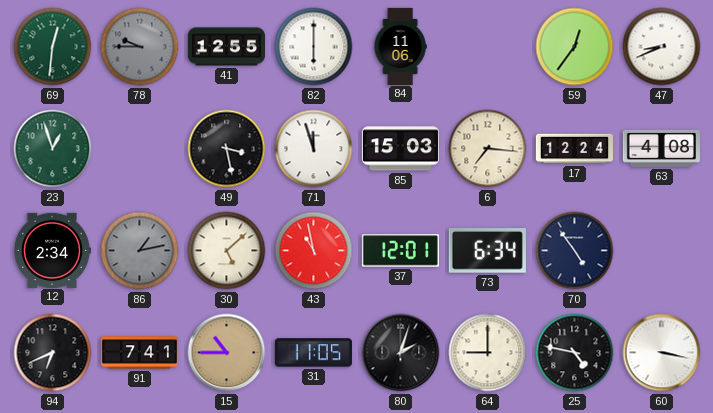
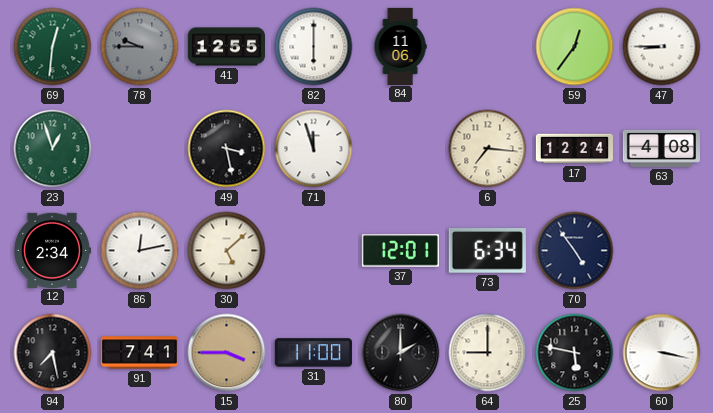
47: 8:41 -> 8:45
85: 15:03 -> none
86: 1:13 -> 12:13
86 dial: grey -> white
43: 10:58 -> none
94: 6:41 -> 7:28
15: 10:45 -> 3:45
31: 11:05 -> 11:00
80: 2:03 -> 2:00
25: 4:47 -> 5:47
